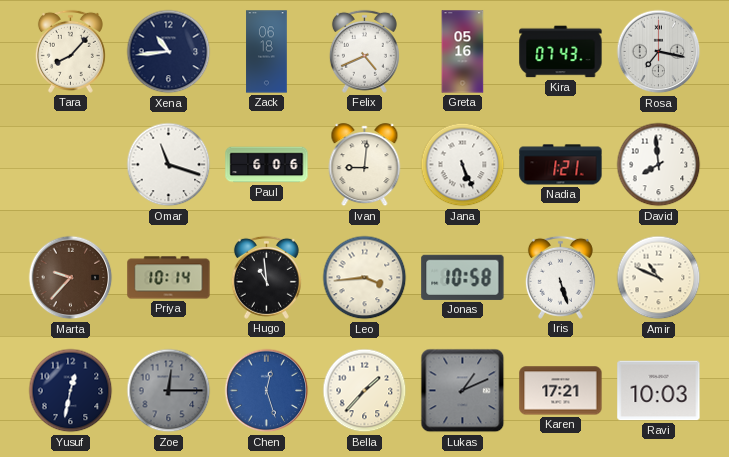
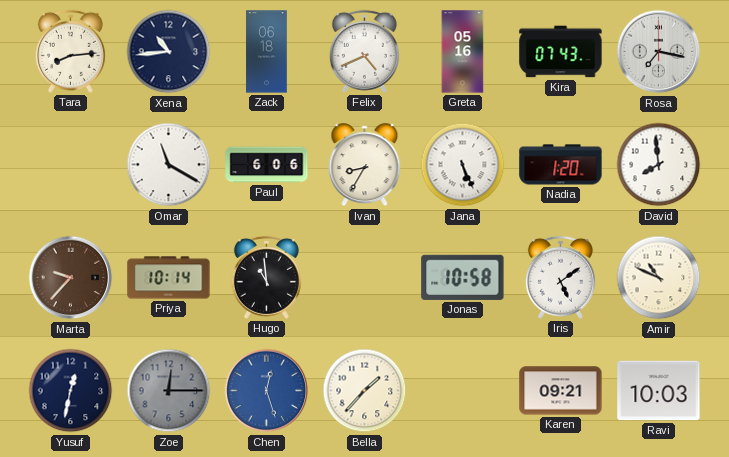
Tara: 8:07 -> 8:14
Omar: 11:18 -> 11:20
Ivan: 9:01 -> 8:35
Nadia: 1:21 -> 1:20
Leo: 3:44 -> none
Iris: 5:27 -> 5:09
Lukas: 1:11 -> none
Karen: 17:21 -> 09:21
